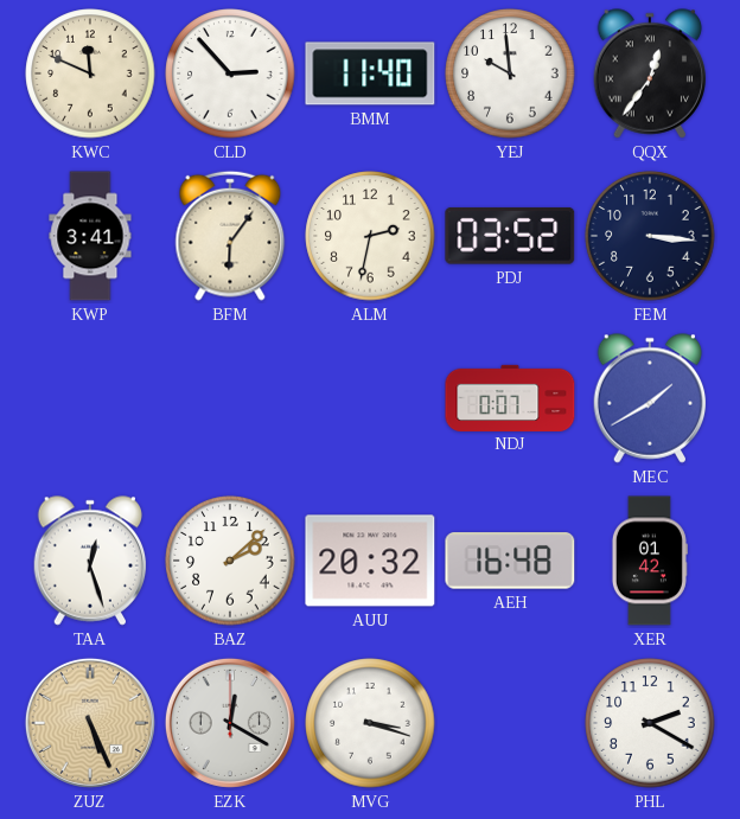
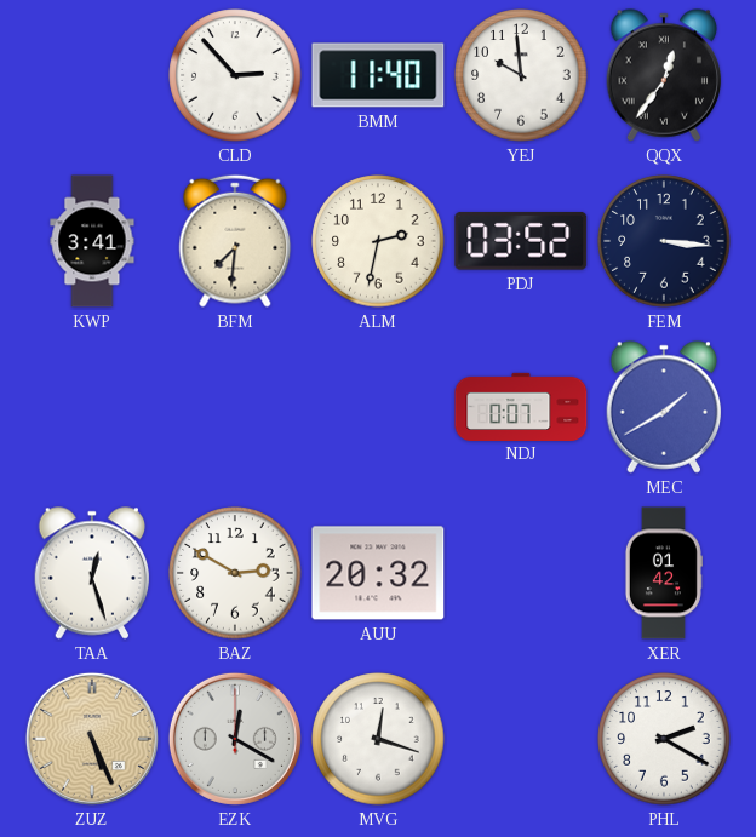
KWC: 11:49 -> none
BFM: 6:06 -> 7:31
BAZ: 2:08 -> 2:50
AEH: 16:48 -> none
MVG: 3:18 -> 12:18
